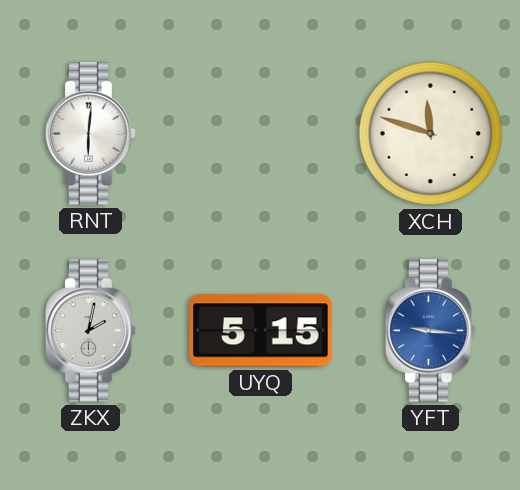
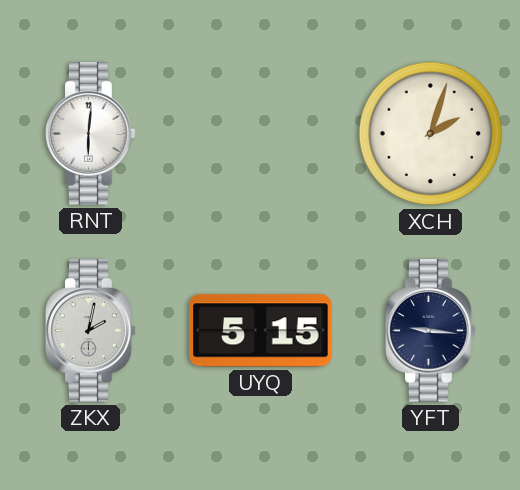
XCH: 11:48 -> 2:03
YFT dial: blue -> navy
